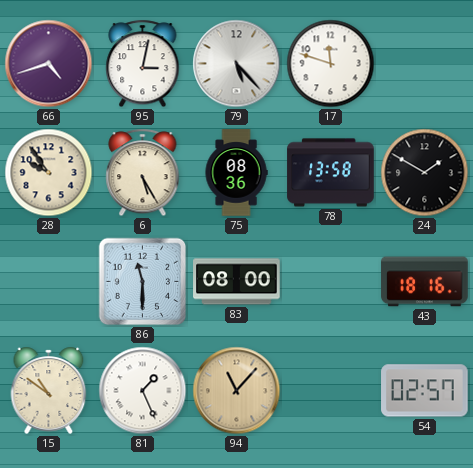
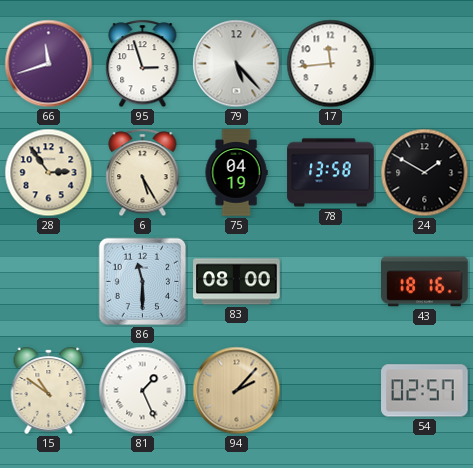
66: 4:42 -> 11:42
95: 3:02 -> 2:57
17: 11:48 -> 11:44
28: 9:54 -> 2:54
75: 08:36 -> 04:19
94: 11:07 -> 2:07
